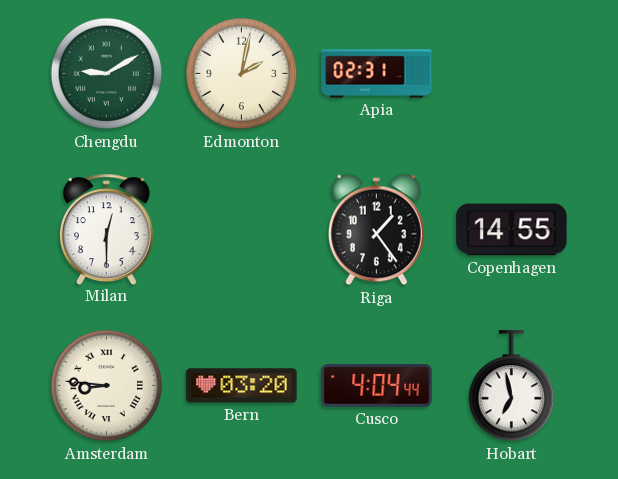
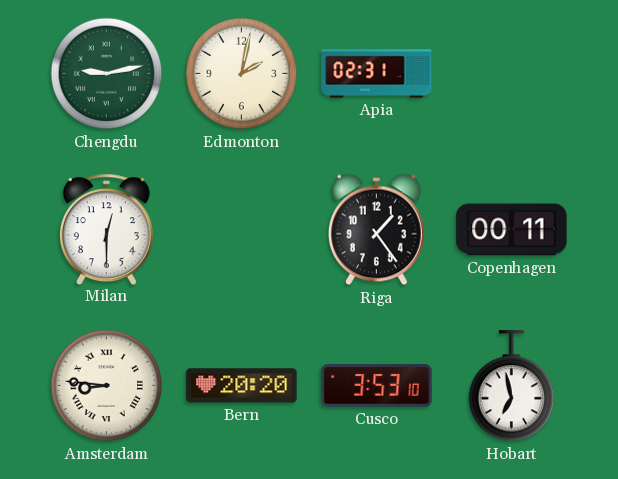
Chengdu: 9:10 -> 9:13
Copenhagen: 14:55 -> 00:11
Bern: 03:20 -> 20:20
Cusco: 4:04 -> 3:53
